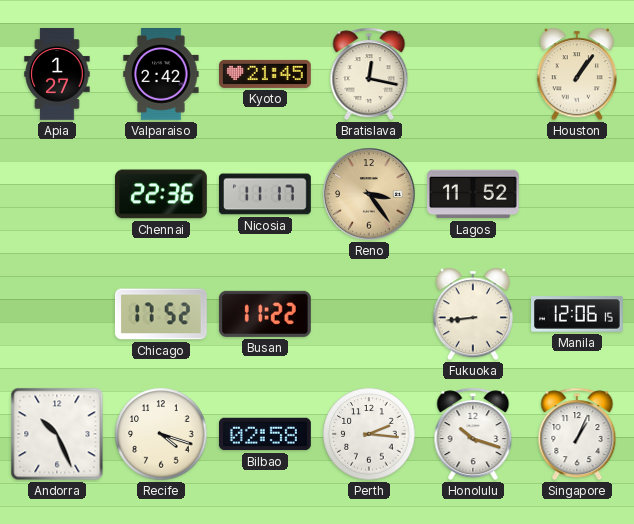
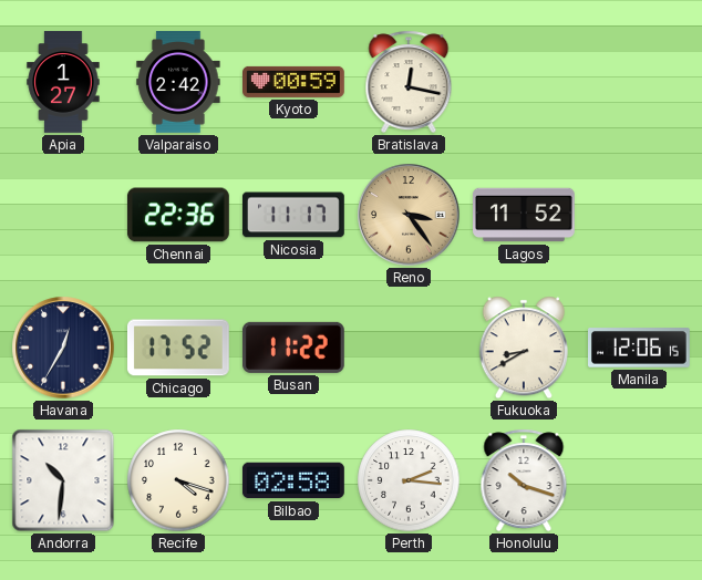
Kyoto: 21:45 -> 00:59
Houston: 1:06 -> none
Havana: none -> 12:35
Fukuoka: 8:44 -> 8:40
Andorra: 10:26 -> 10:31
Singapore: 1:04 -> none
